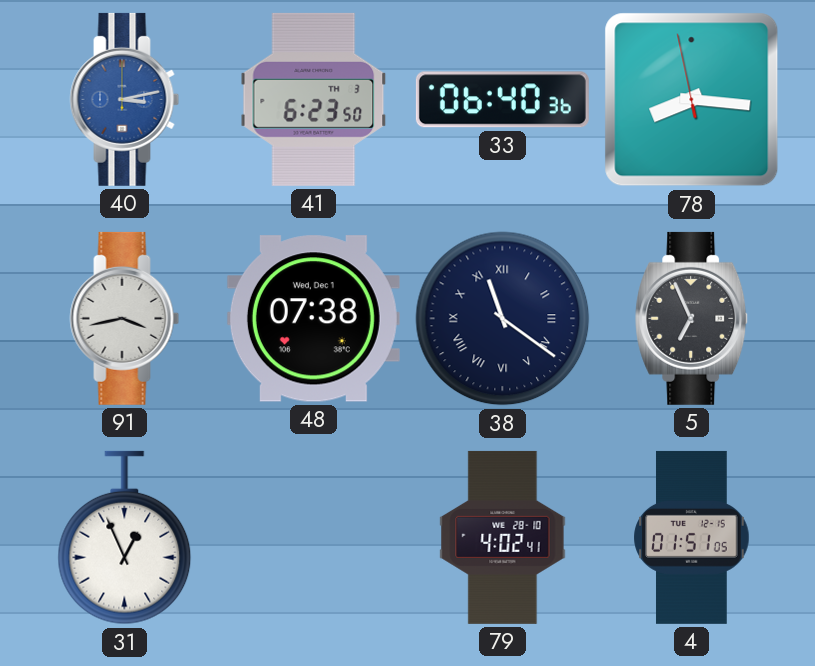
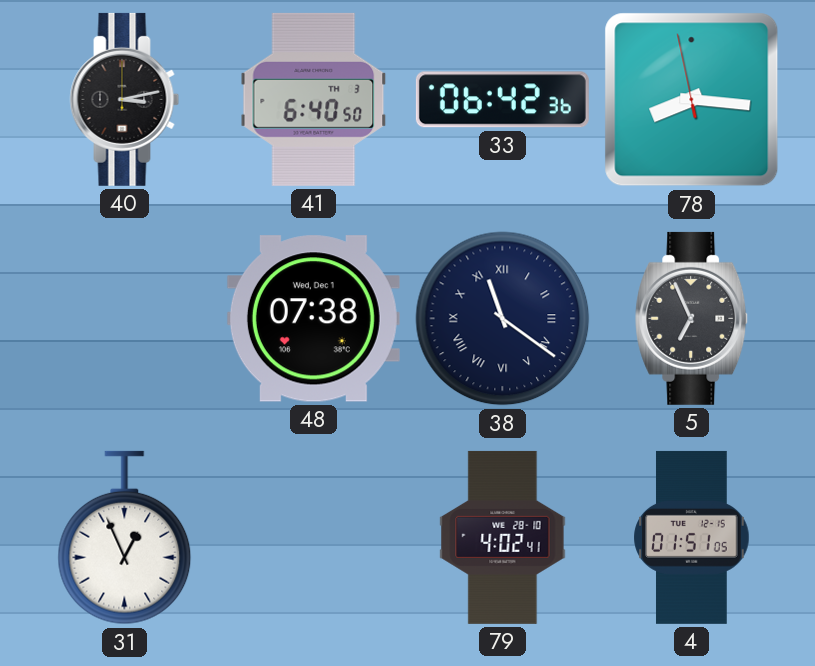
40 dial: blue -> black
41: 6:23 -> 6:40
33: 06:40 -> 06:42
91: 3:43 -> none
